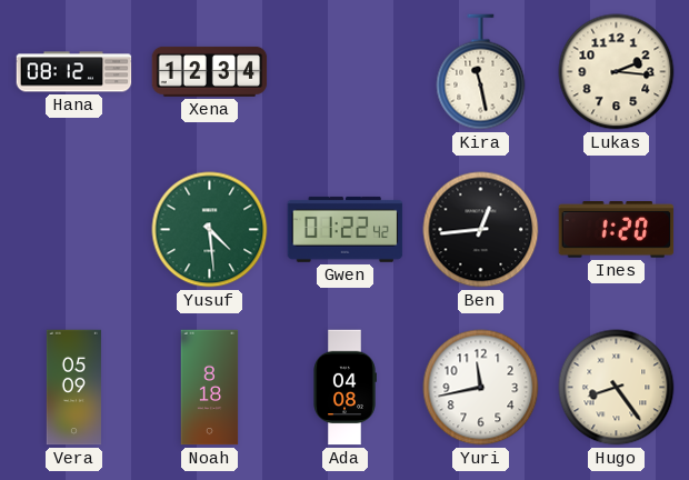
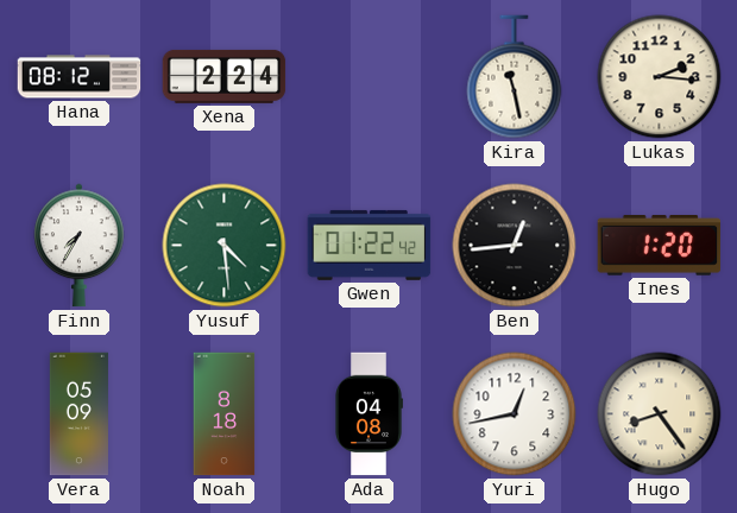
Xena: 12:34 -> 2:24
Finn: none -> 7:35
Yuri: 11:43 -> 12:43
